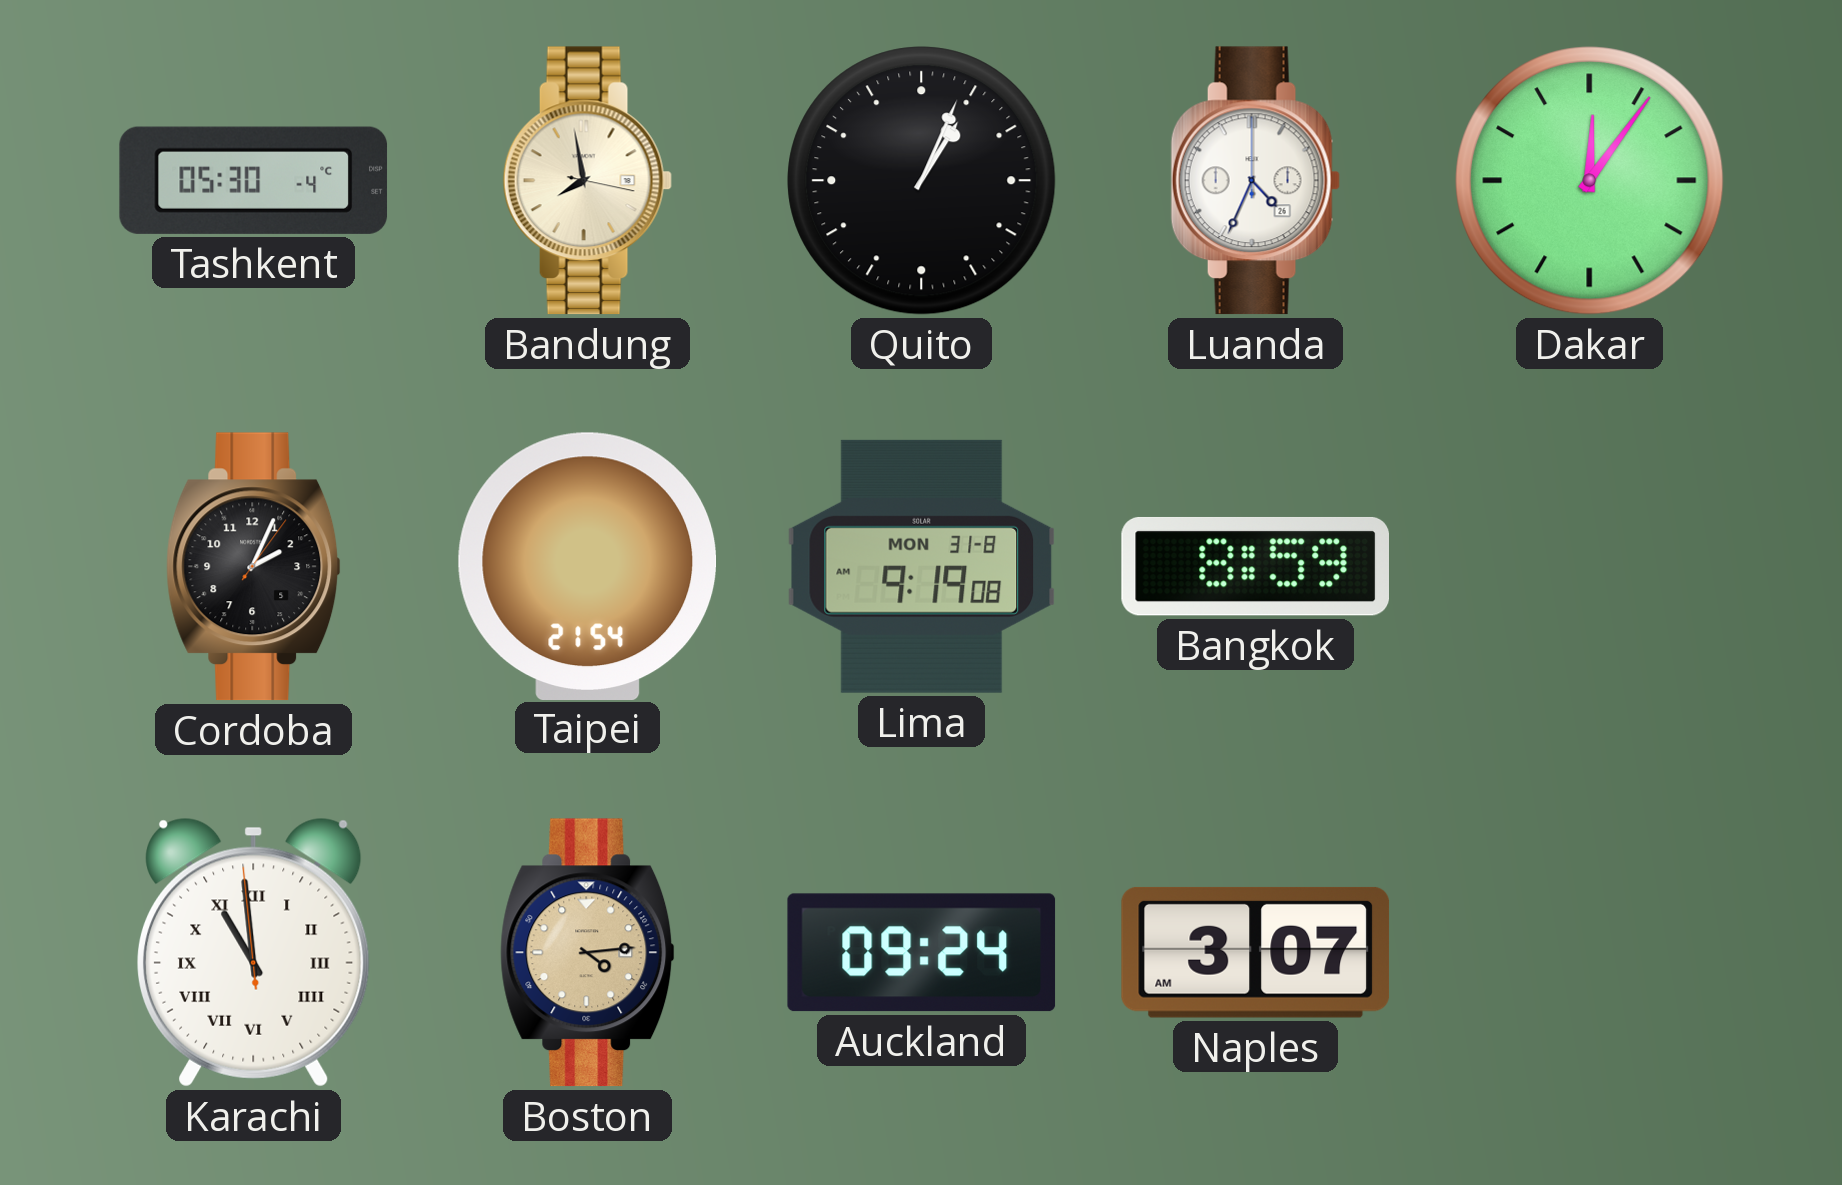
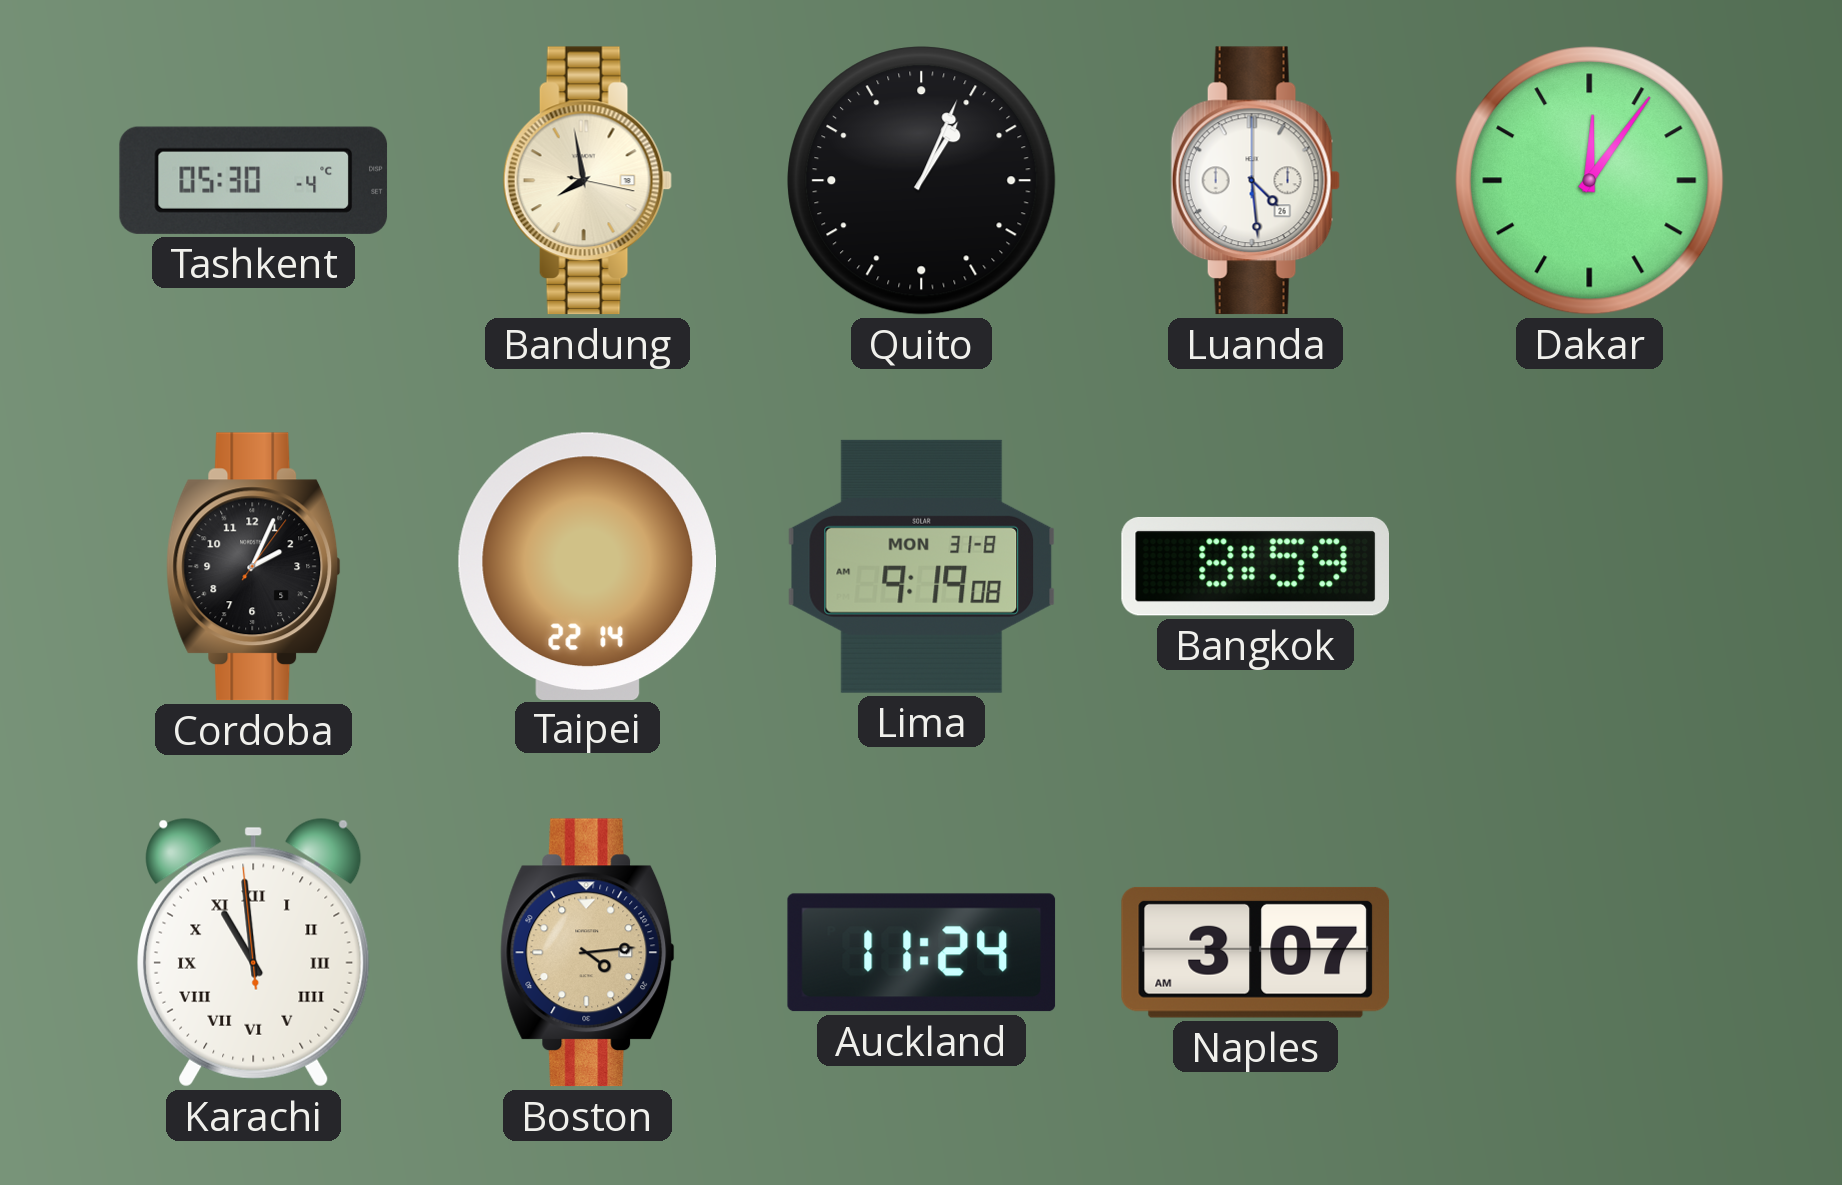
Luanda: 4:34 -> 4:29
Taipei: 21:54 -> 22:14
Auckland: 09:24 -> 11:24
